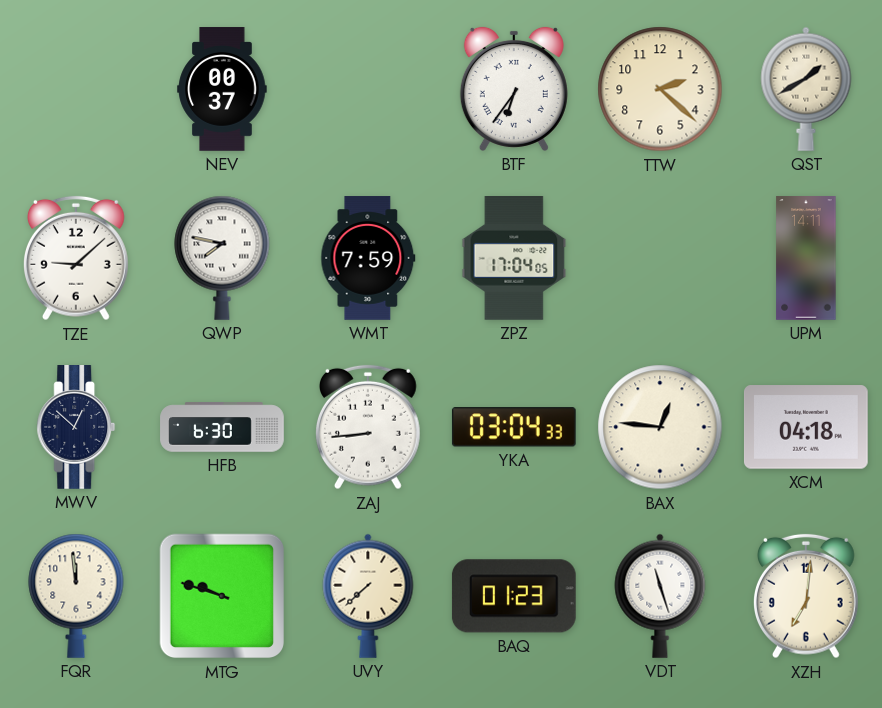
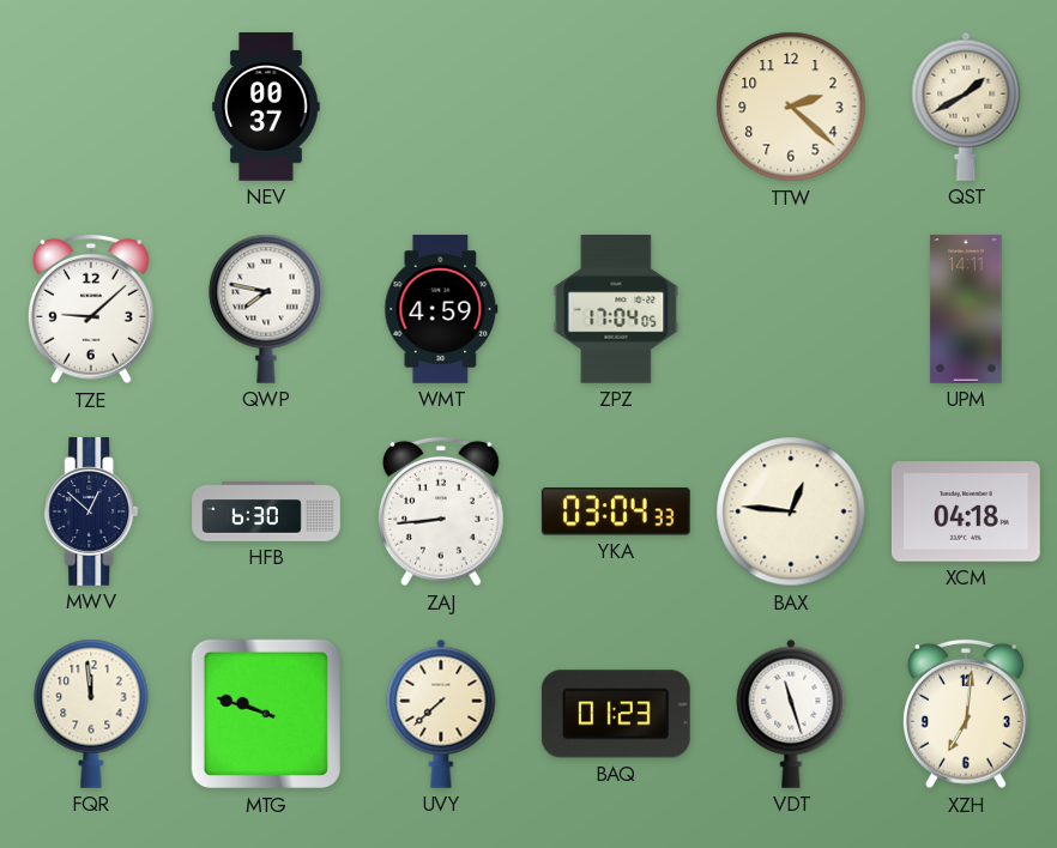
BTF: 6:36 -> none
WMT: 7:59 -> 4:59
